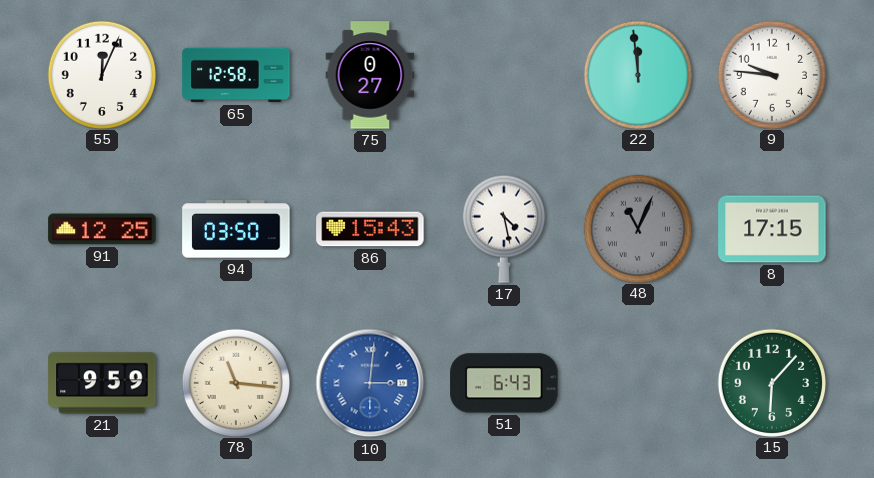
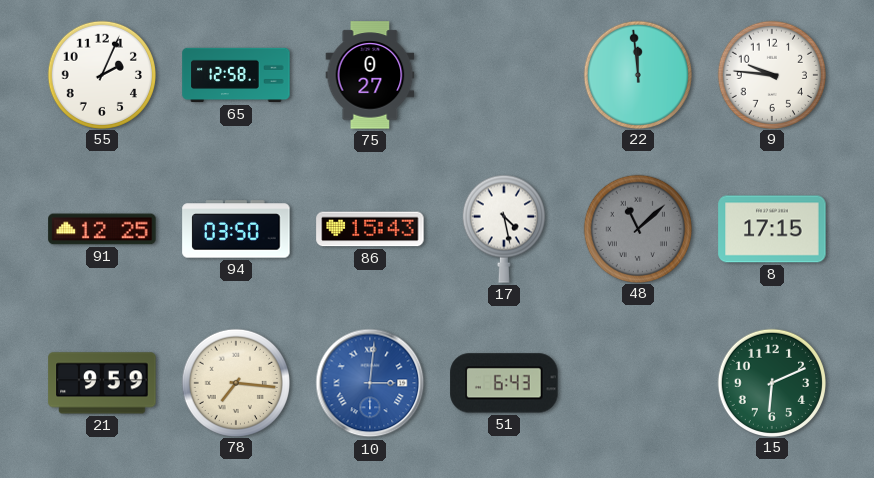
55: 12:04 -> 2:04
48: 11:04 -> 11:08
78: 11:16 -> 7:16
15: 6:07 -> 6:11
